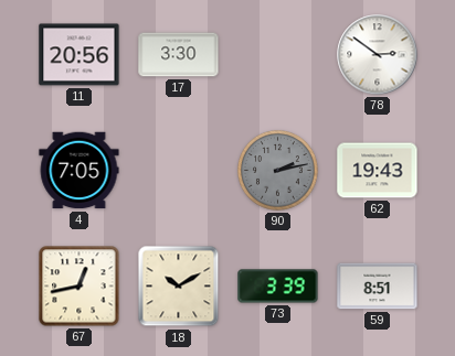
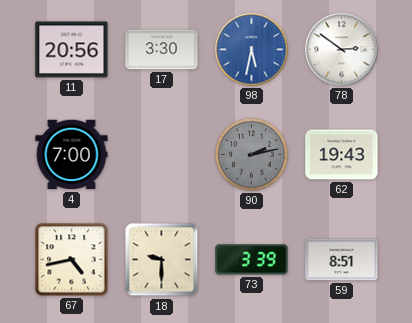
98: none -> 5:32
4: 7:05 -> 7:00
67: 12:43 -> 4:43
18: 10:10 -> 9:30
